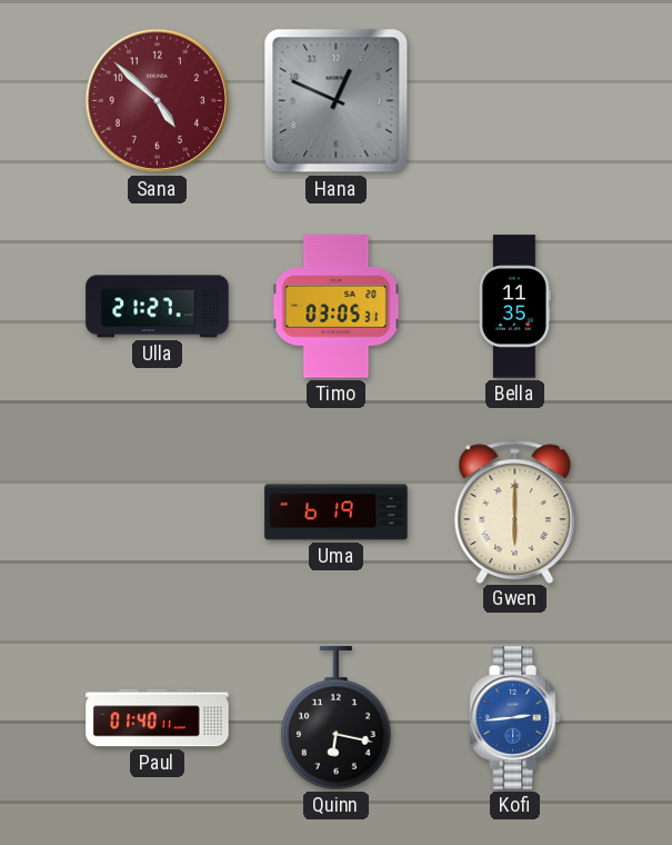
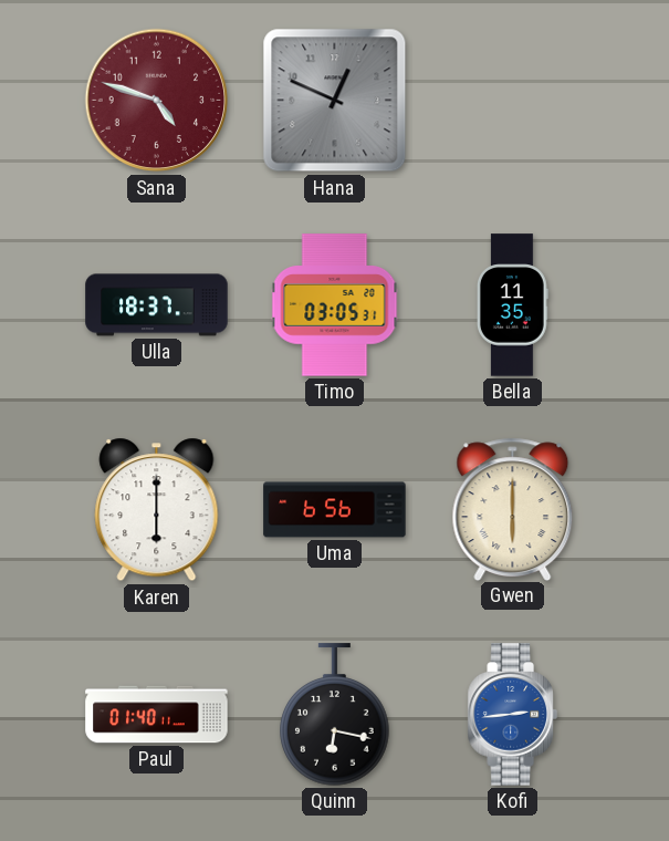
Sana: 4:52 -> 4:48
Ulla: 21:27 -> 18:37
Karen: none -> 6:00
Uma: 6:19 -> 6:56
